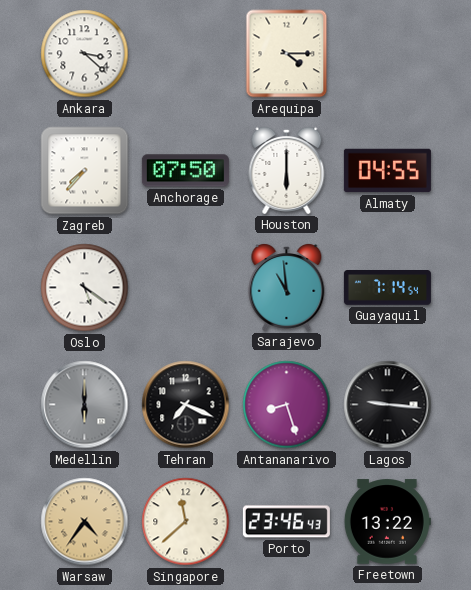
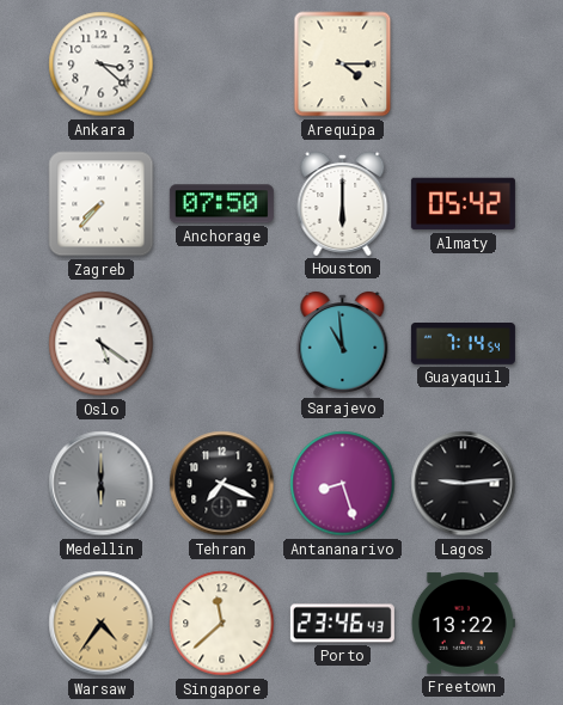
Almaty: 04:55 -> 05:42
Lagos: 9:16 -> 9:14
